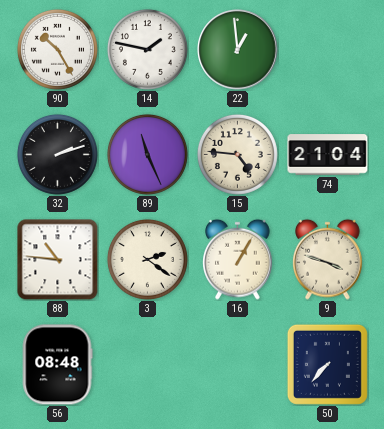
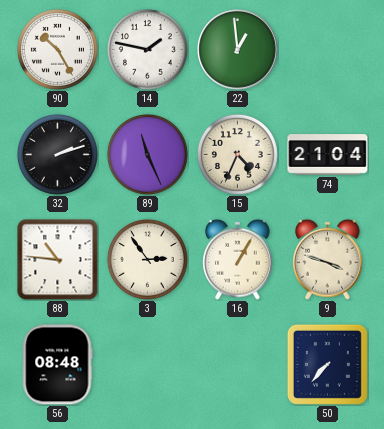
15: 4:46 -> 4:34
3: 2:21 -> 2:54
